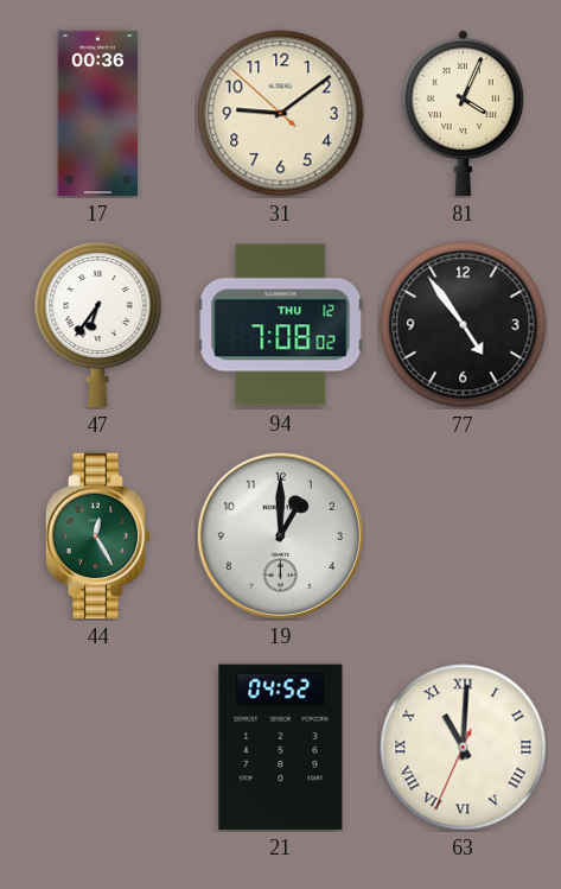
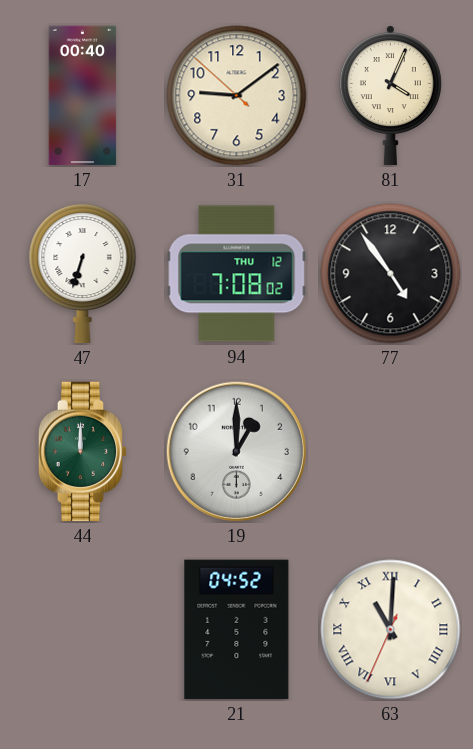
17: 00:36 -> 00:40
47: 6:36 -> 6:33
44: 12:25 -> 12:00
